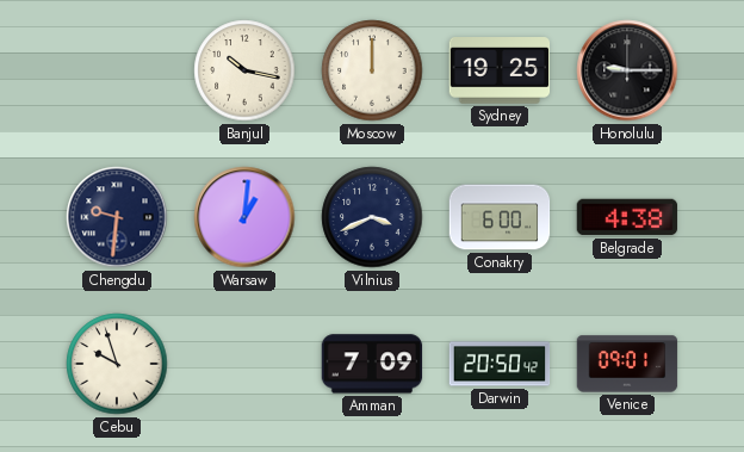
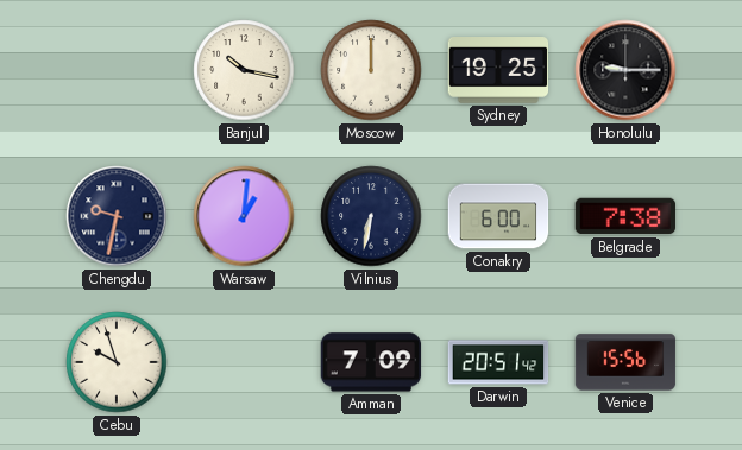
Chengdu: 9:31 -> 9:32
Vilnius: 3:41 -> 6:32
Belgrade: 4:38 -> 7:38
Darwin: 20:50 -> 20:51
Venice: 09:01 -> 15:56
